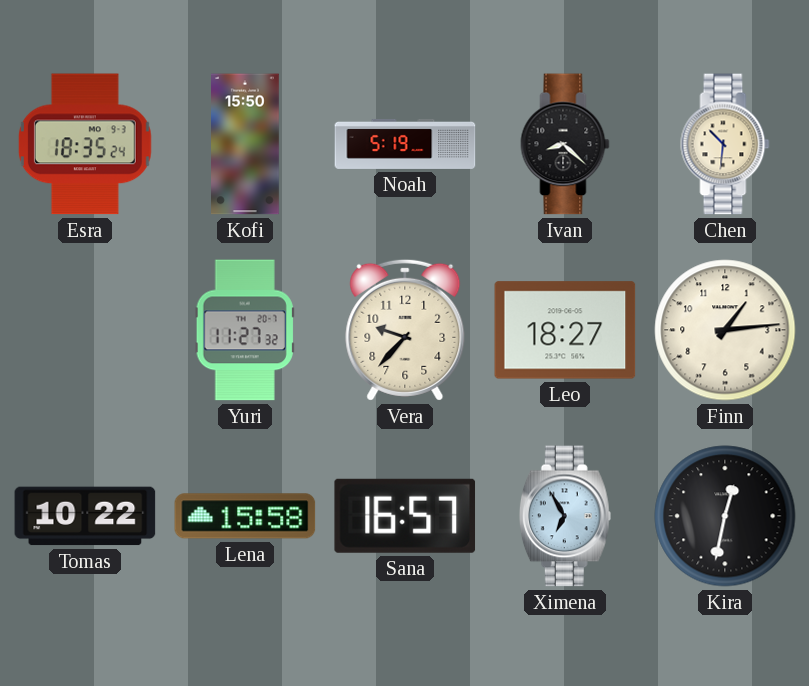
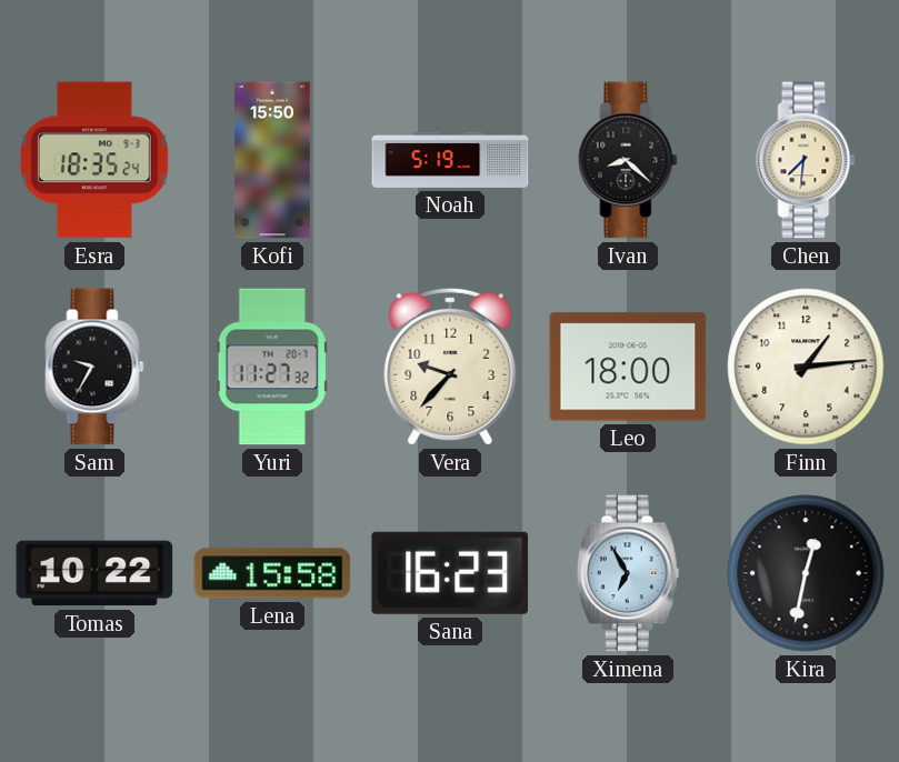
Chen: 10:31 -> 7:31
Sam: none -> 9:35
Leo: 18:27 -> 18:00
Sana: 16:57 -> 16:23
